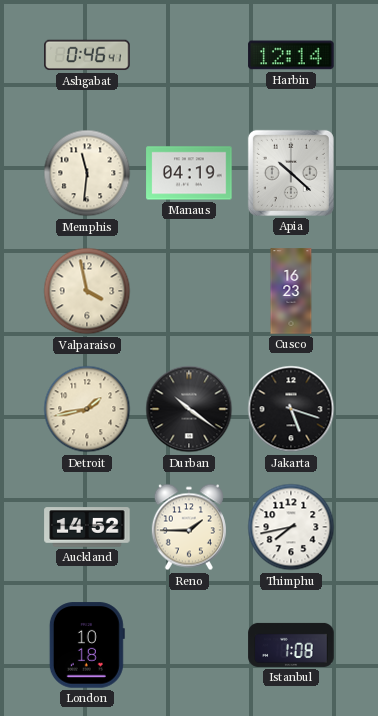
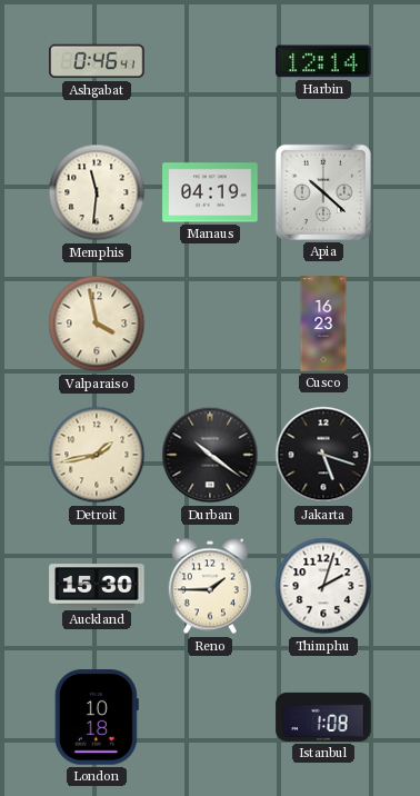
Auckland: 14:52 -> 15:30
Thimphu: 7:43 -> 2:03
